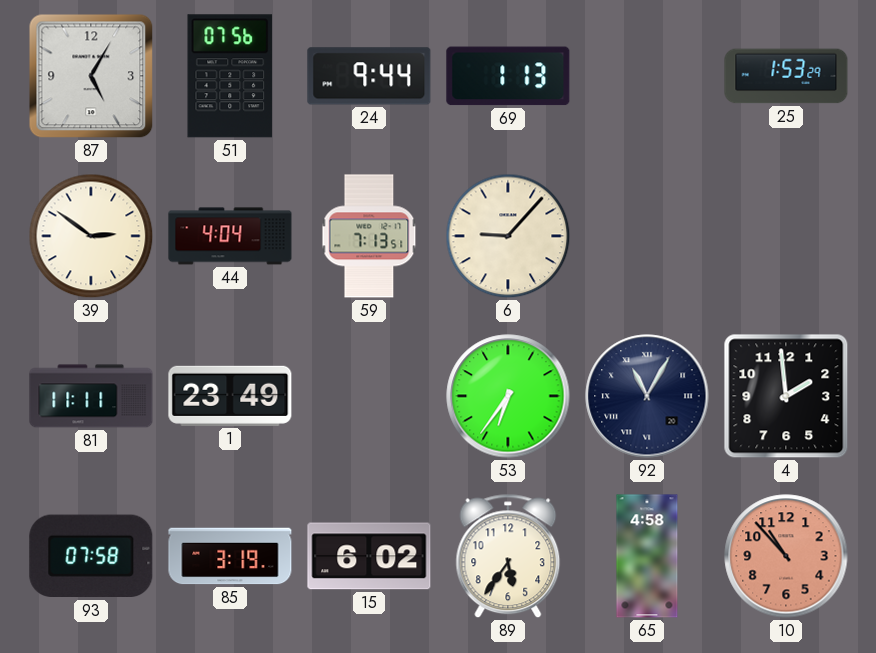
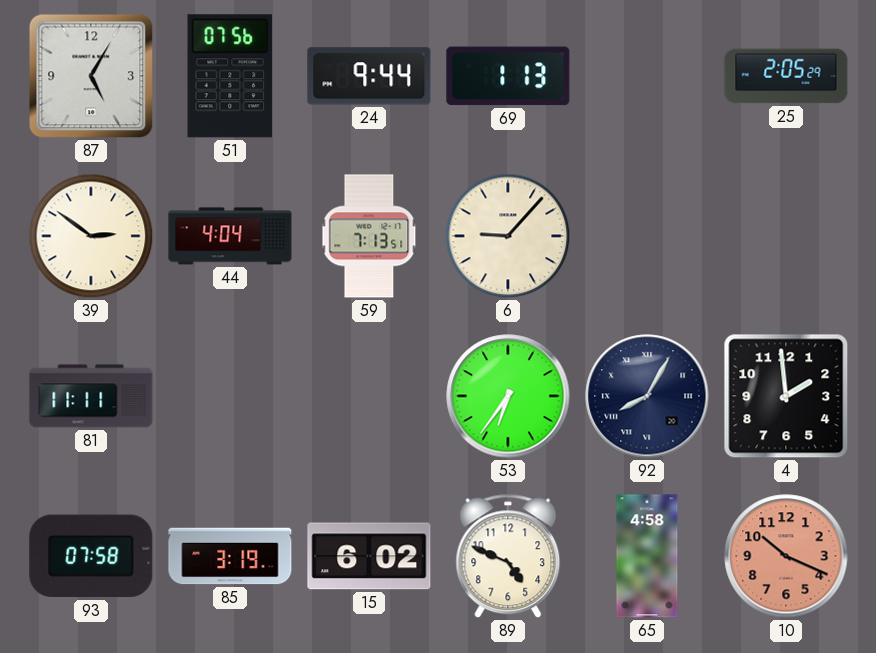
25: 1:53 -> 2:05
1: 23:49 -> none
92: 11:05 -> 8:05
89: 5:36 -> 4:49
10: 10:53 -> 10:19
